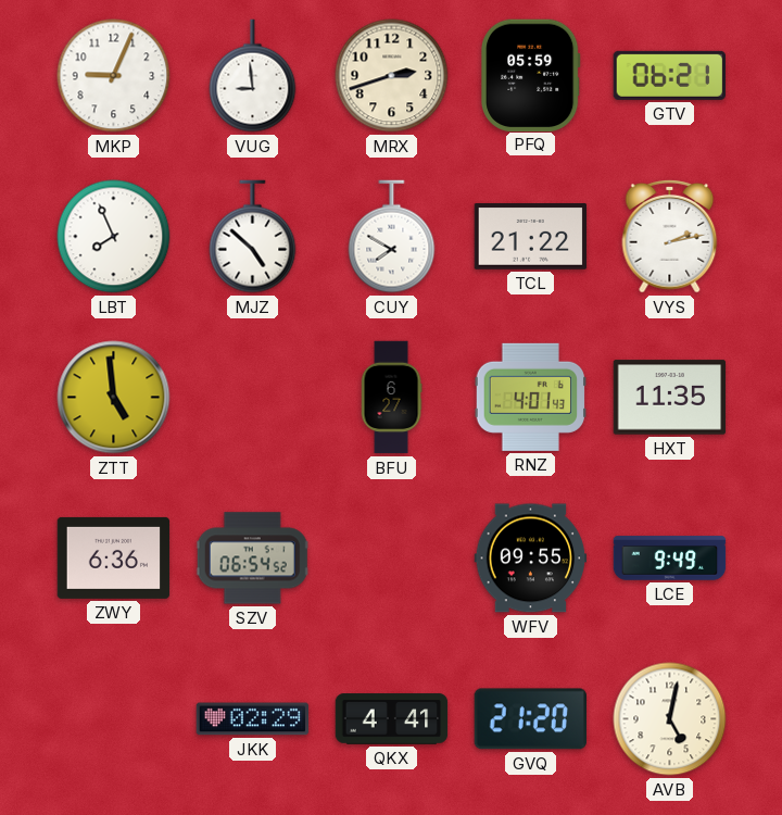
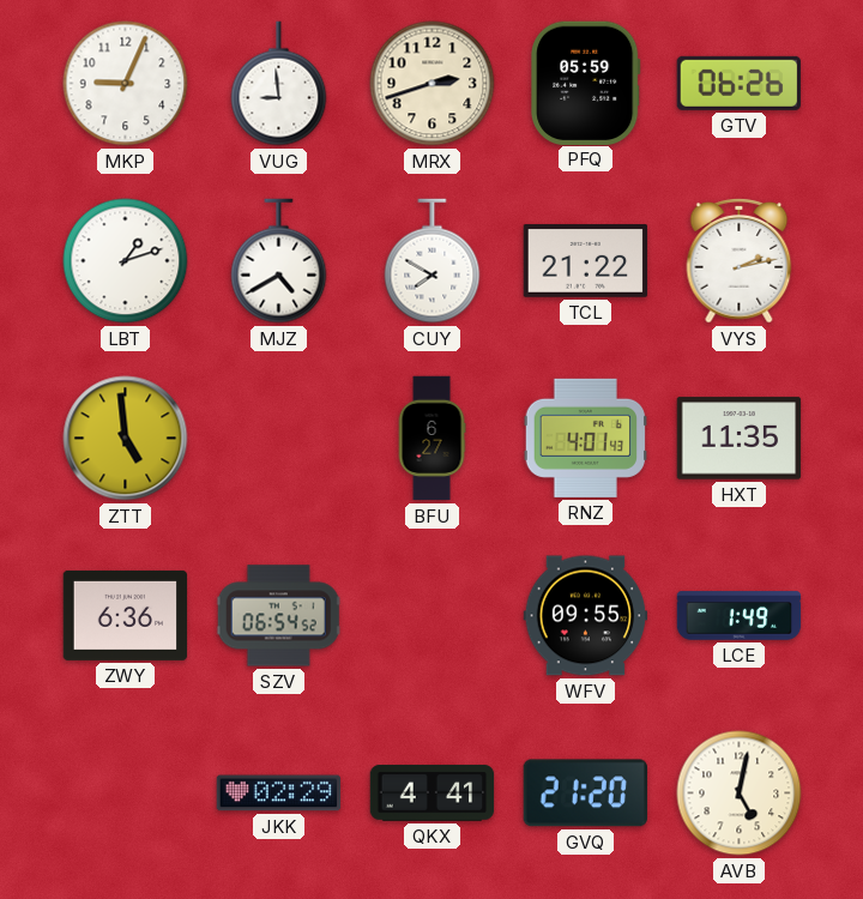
GTV: 06:21 -> 06:26
LBT: 7:56 -> 1:12
MJZ: 4:52 -> 4:40
LCE: 9:49 -> 1:49
